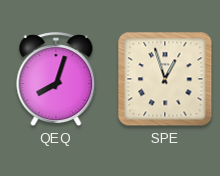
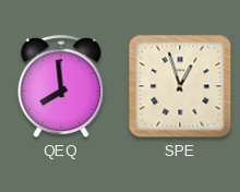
QEQ: 8:03 -> 7:59
